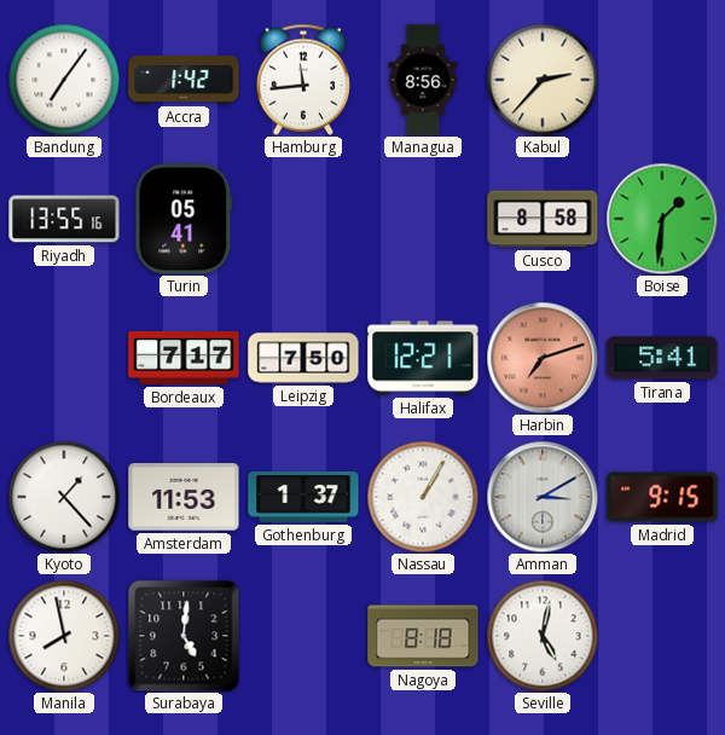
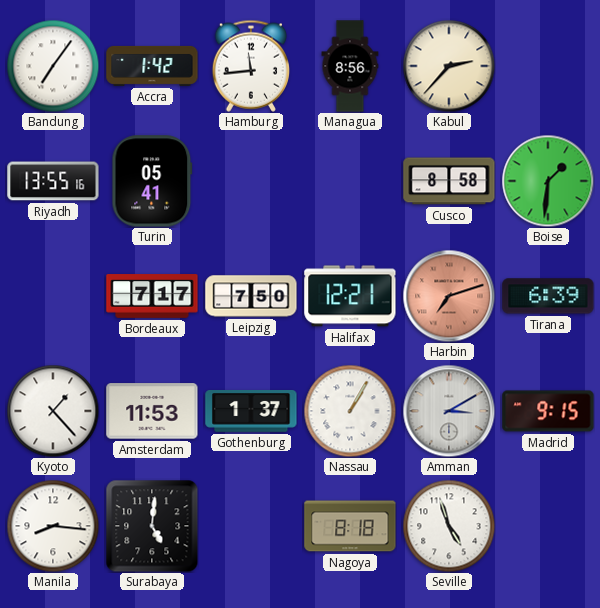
Tirana: 5:41 -> 6:39
Manila: 7:58 -> 8:16
Seville: 5:02 -> 4:57
